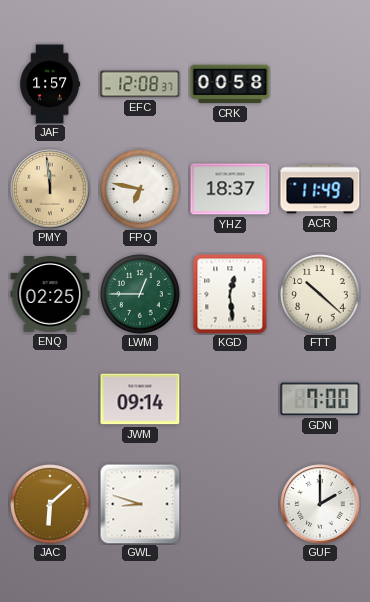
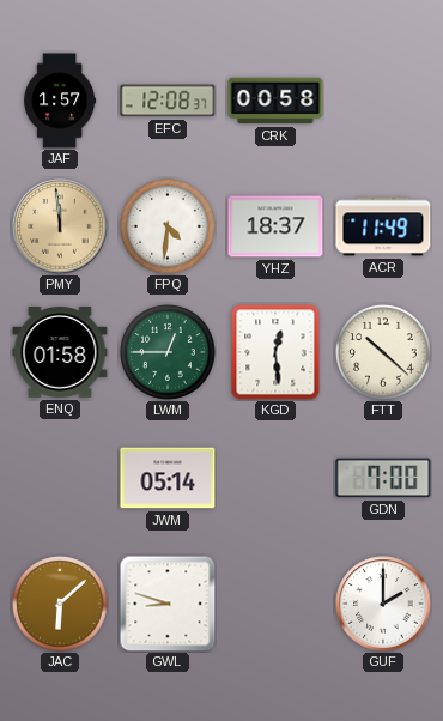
FPQ: 6:47 -> 4:31
ENQ: 02:25 -> 01:58
JWM: 09:14 -> 05:14
